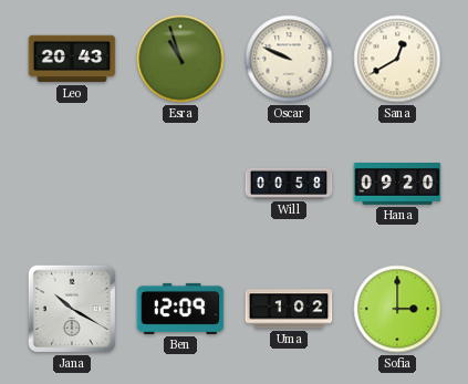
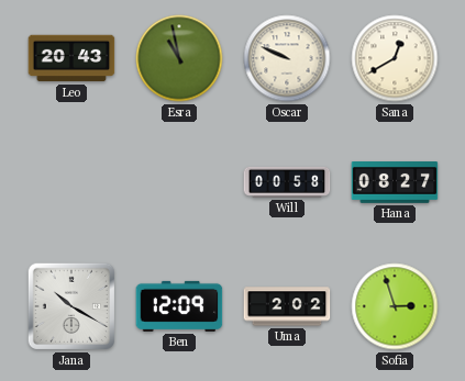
Esra: 10:57 -> 10:58
Hana: 09:20 -> 08:27
Uma: 1:02 -> 2:02
Sofia: 3:00 -> 2:57
